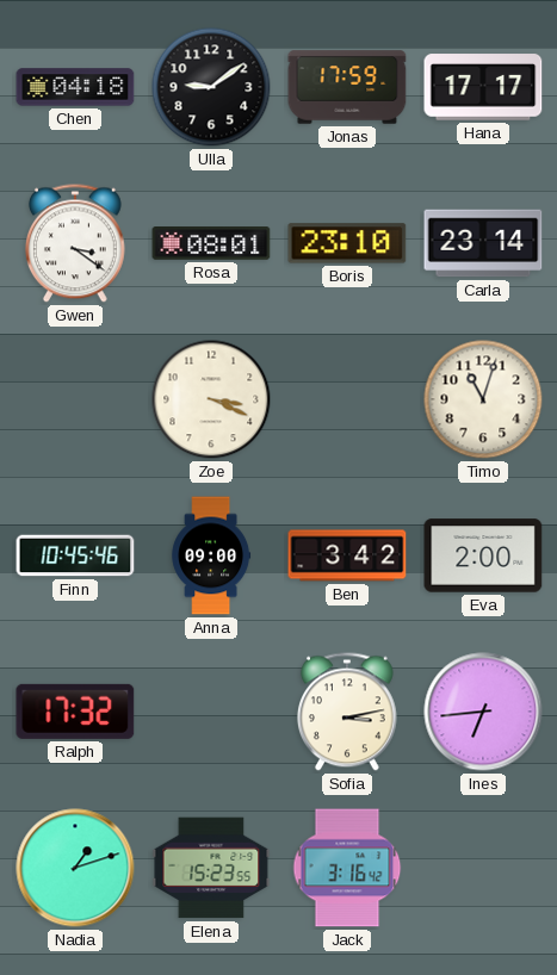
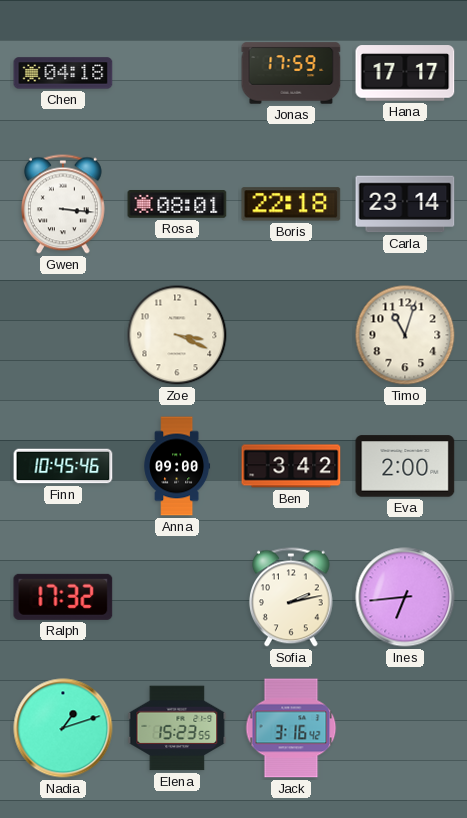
Ulla: 9:09 -> none
Gwen: 3:21 -> 3:16
Boris: 23:10 -> 22:18
Sofia: 3:13 -> 2:13
